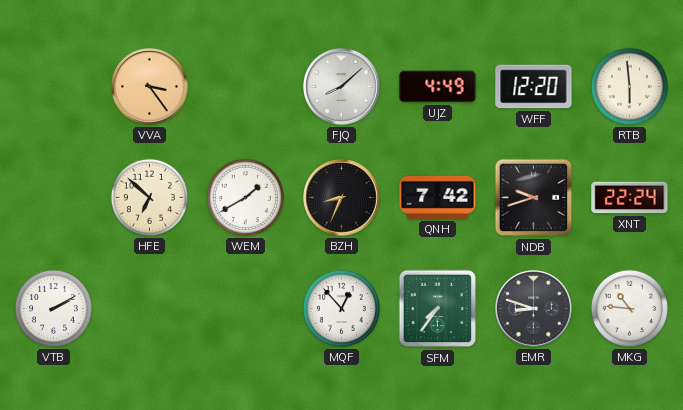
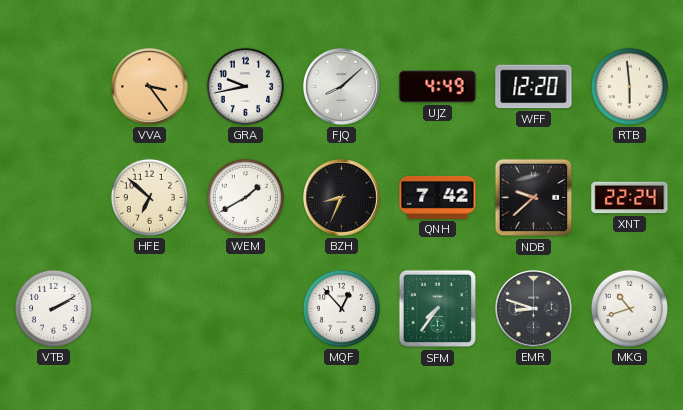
GRA: none -> 9:43
NDB: 9:42 -> 9:38
MKG: 10:46 -> 10:42
